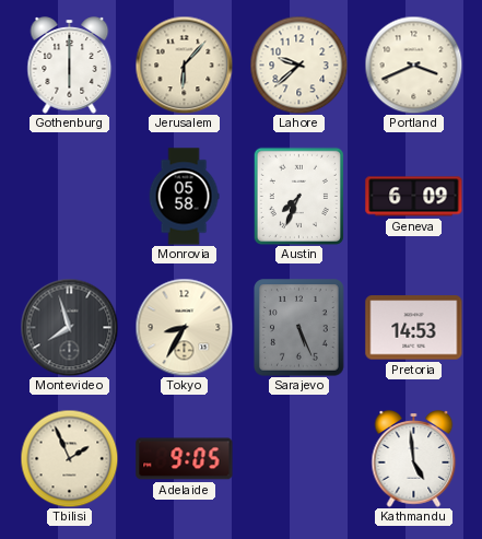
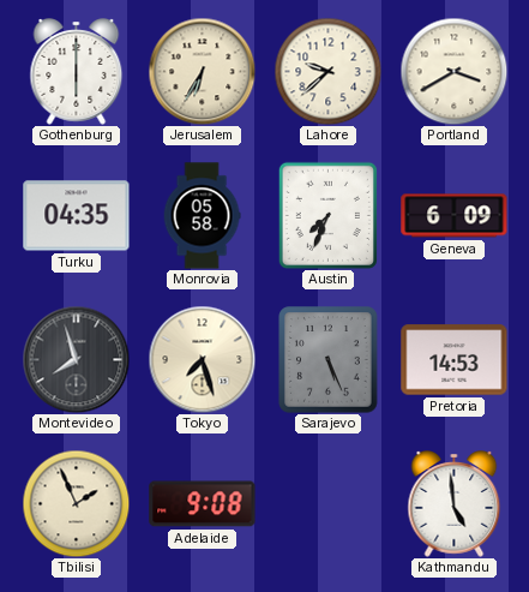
Jerusalem: 6:07 -> 6:35
Portland: 3:41 -> 3:40
Turku: none -> 04:35
Tokyo: 8:35 -> 7:27
Adelaide: 9:05 -> 9:08
